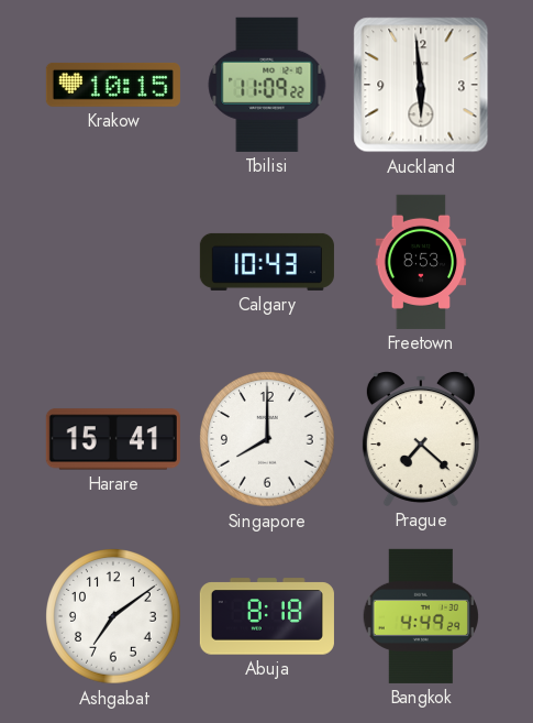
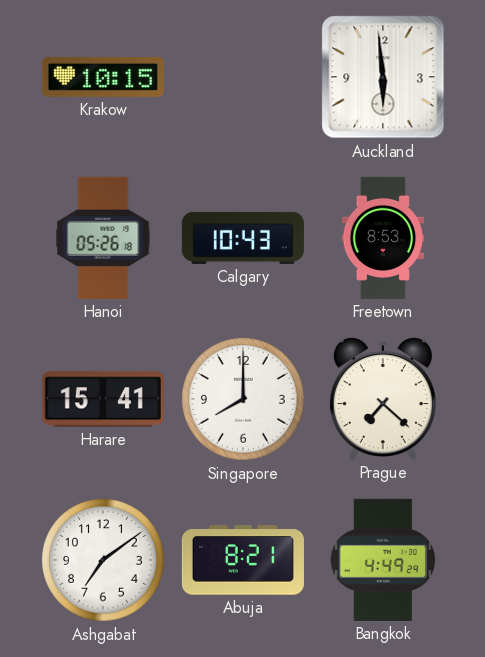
Tbilisi: 11:09 -> none
Hanoi: none -> 05:26
Abuja: 8:18 -> 8:21
